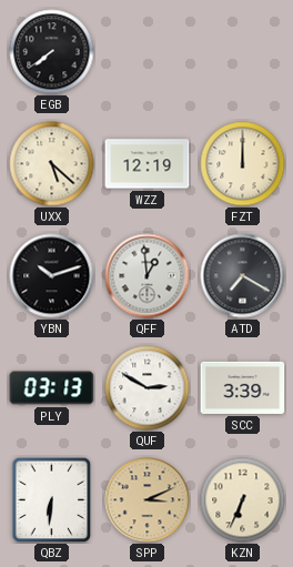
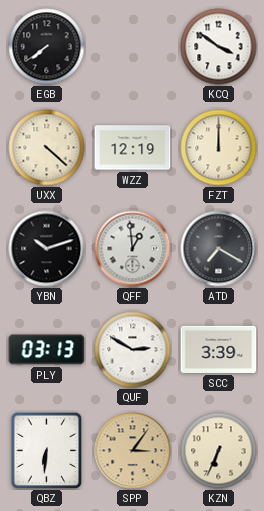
KCQ: none -> 3:51
UXX: 5:22 -> 4:22
SPP: 3:11 -> 3:06
